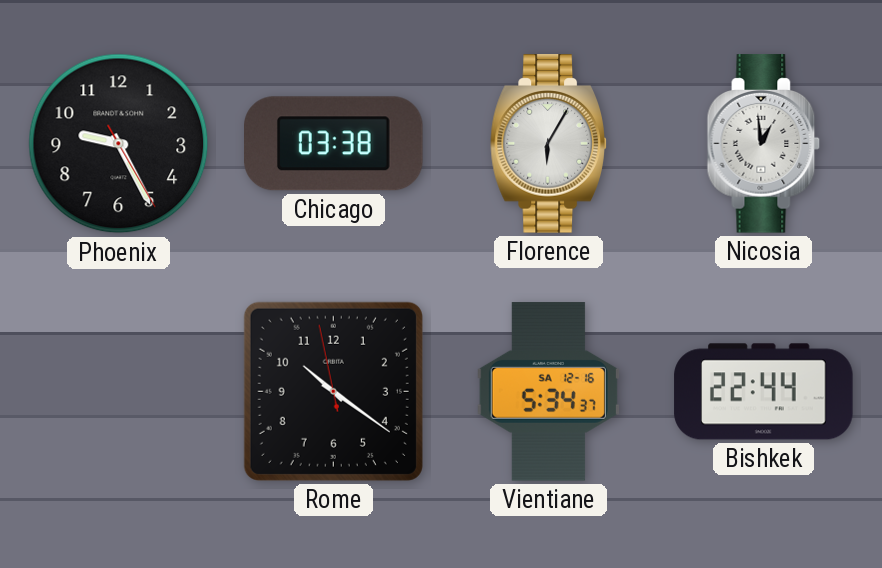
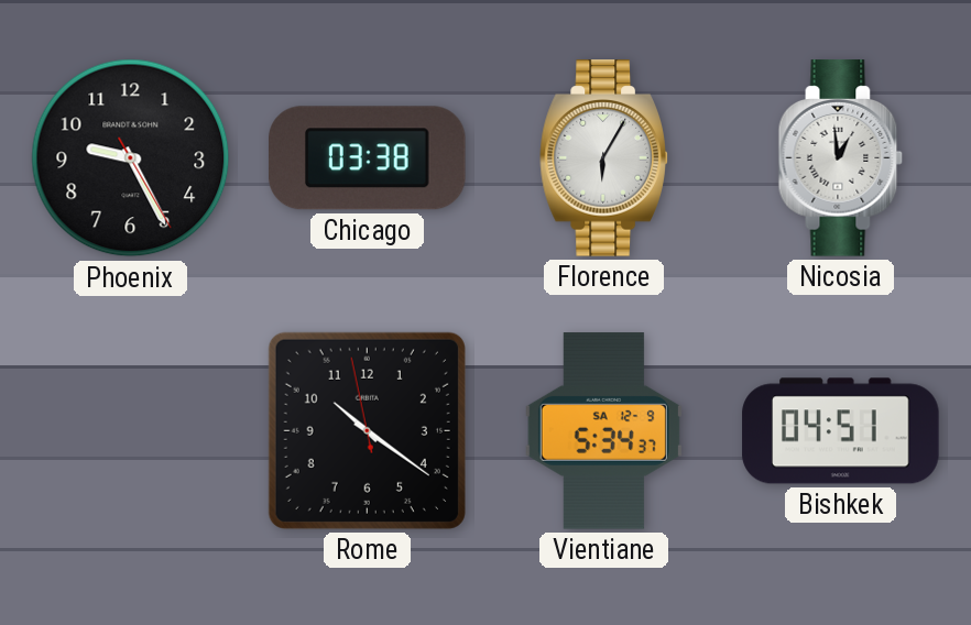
Vientiane date: SA 12-16 -> SA 12-9
Bishkek: 22:44 -> 04:51
